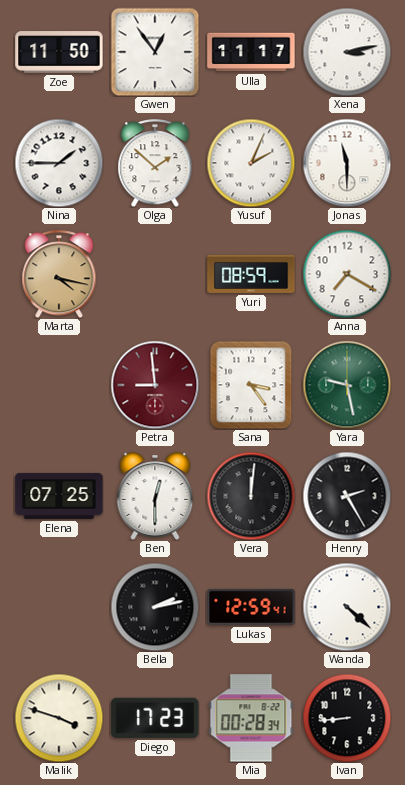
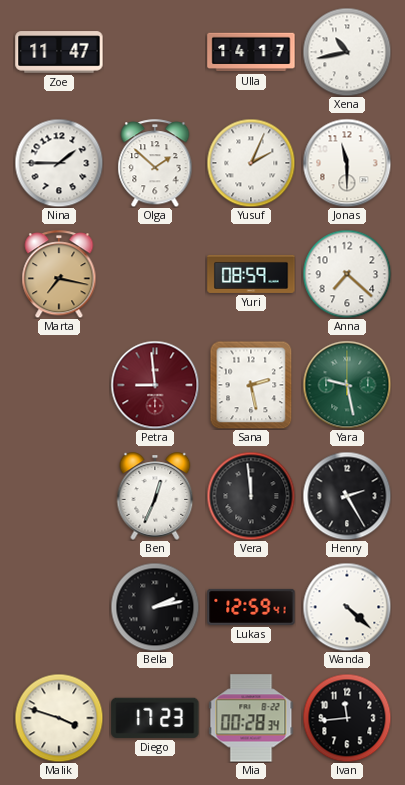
Zoe: 11:50 -> 11:47
Gwen: 12:54 -> none
Ulla: 11:17 -> 14:17
Xena: 3:13 -> 10:43
Marta: 4:17 -> 7:17
Anna: 7:20 -> 7:22
Sana: 3:24 -> 2:28
Elena: 07:25 -> none
Ben: 12:30 -> 12:34
Vera: 12:01 -> 11:59
Ivan: 8:44 -> 11:44
